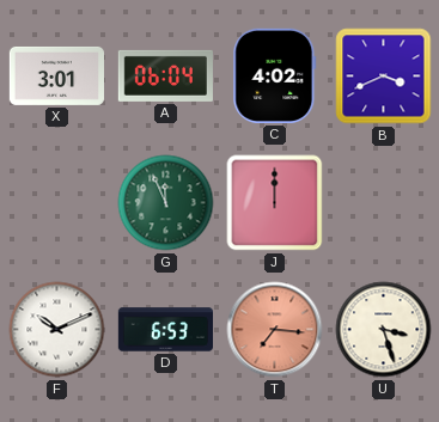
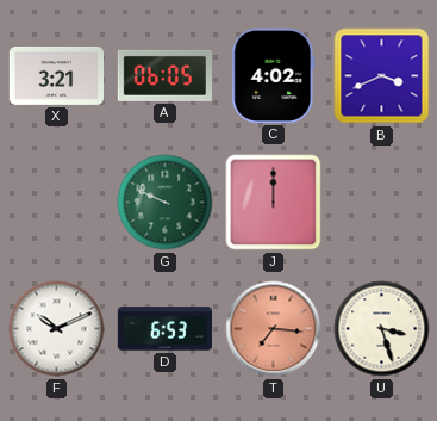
X: 3:01 -> 3:21
A: 06:04 -> 06:05
G: 11:56 -> 9:49
